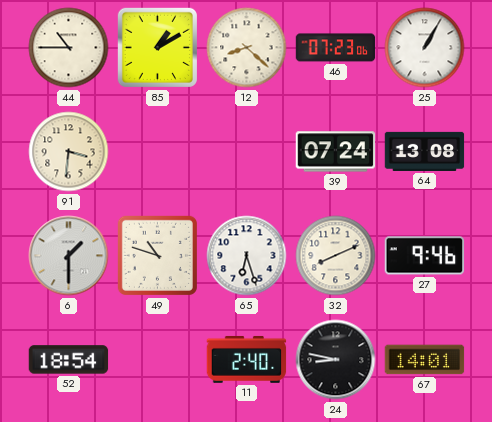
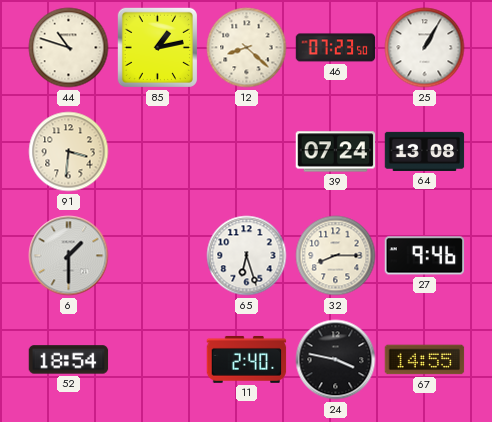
44: 10:45 -> 10:48
85: 1:10 -> 1:13
46: 07:23:06 -> 07:23:50
49: 10:48 -> none
32: 8:11 -> 8:15
24: 8:47 -> 3:47
67: 14:01 -> 14:55
